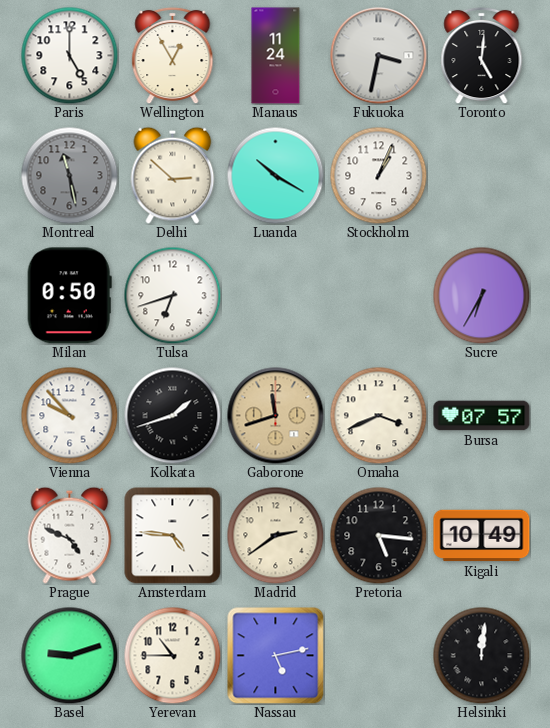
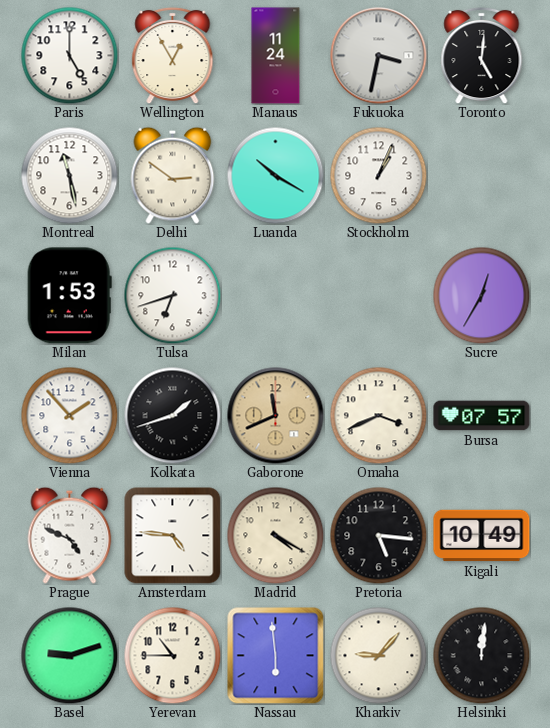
Montreal dial: grey -> white
Delhi: 2:52 -> 2:51
Milan: 0:50 -> 1:53
Sucre: 6:35 -> 12:35
Vienna: 9:53 -> 1:53
Gaborone: 11:42 -> 11:41
Madrid: 2:39 -> 4:20
Nassau: 5:13 -> 5:59
Kharkiv: none -> 9:07
